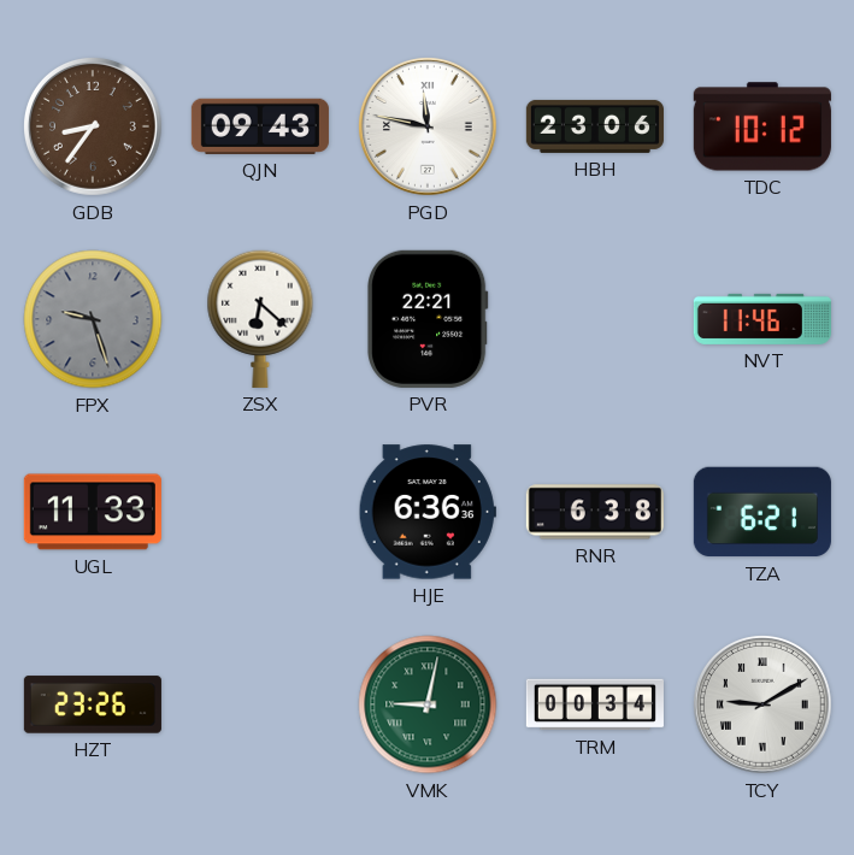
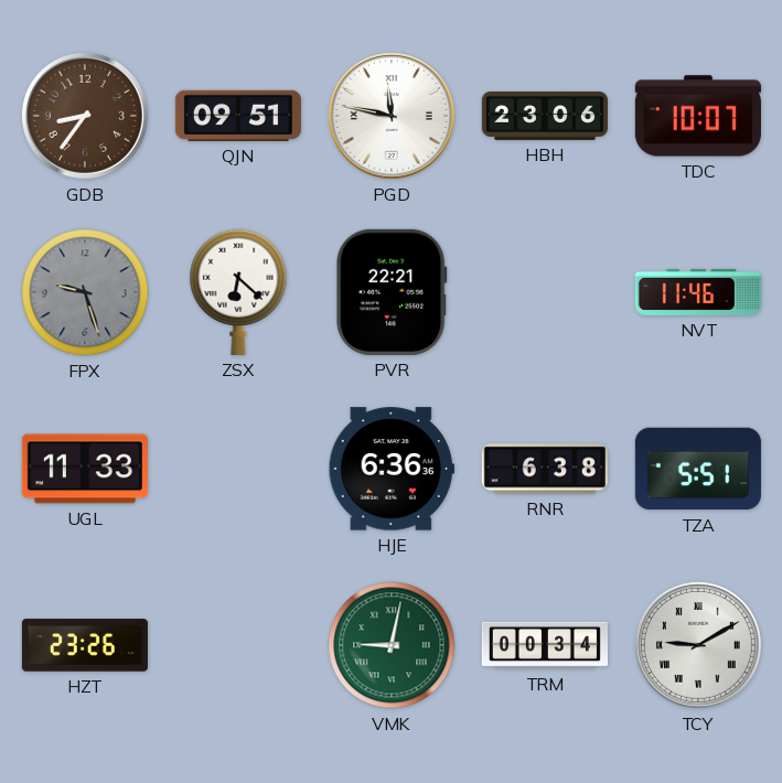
QJN: 09:43 -> 09:51
TDC: 10:12 -> 10:07
TZA: 6:21 -> 5:51
